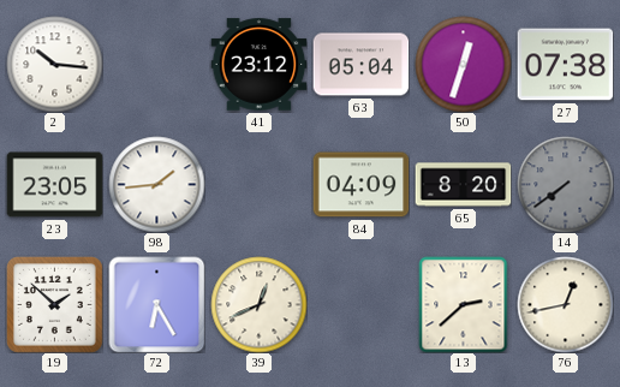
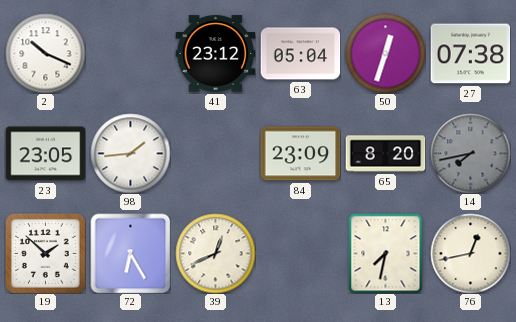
2: 10:16 -> 10:19
84: 04:09 -> 23:09
14: 7:39 -> 7:43
13: 2:38 -> 7:32
